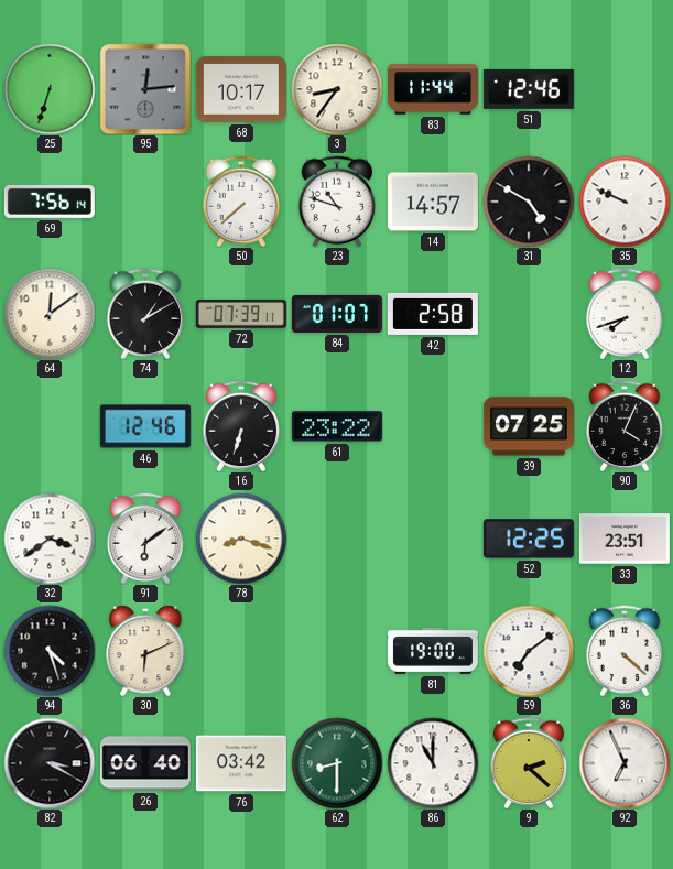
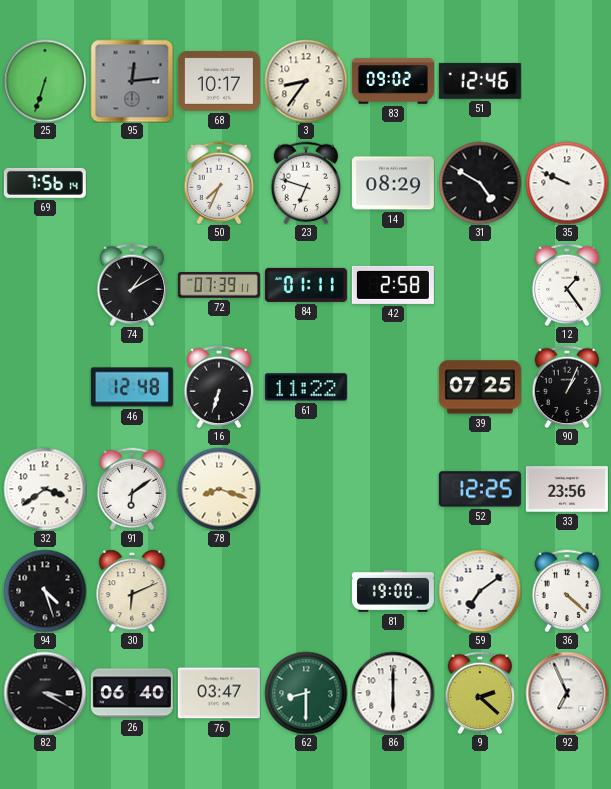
83: 11:44 -> 09:02
50: 7:38 -> 7:34
23: 10:48 -> 6:48
14: 14:57 -> 08:29
64: 12:09 -> none
84: 01:07 -> 01:11
12: 7:42 -> 1:24
46: 12:46 -> 12:48
61: 23:22 -> 11:22
90: 4:04 -> 1:04
33: 23:51 -> 23:56
76: 03:42 -> 03:47
86: 11:00 -> 6:00
